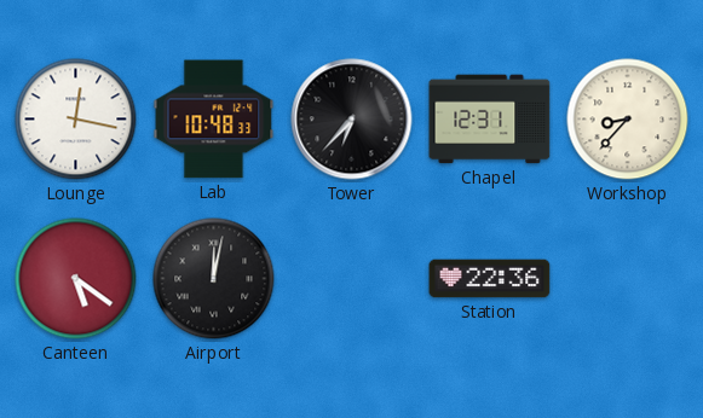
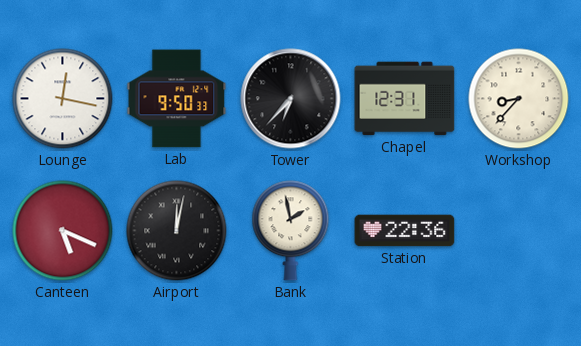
Lab: 10:48 -> 9:50
Canteen: 5:21 -> 5:19
Bank: none -> 1:58
